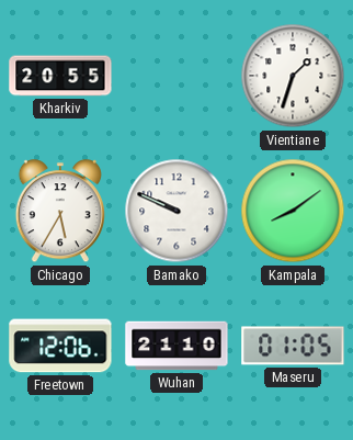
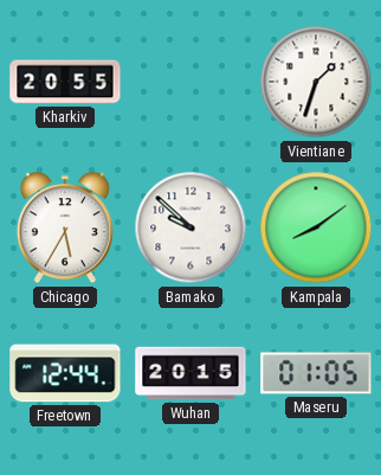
Bamako: 9:49 -> 9:52
Freetown: 12:06 -> 12:44
Wuhan: 21:10 -> 20:15
